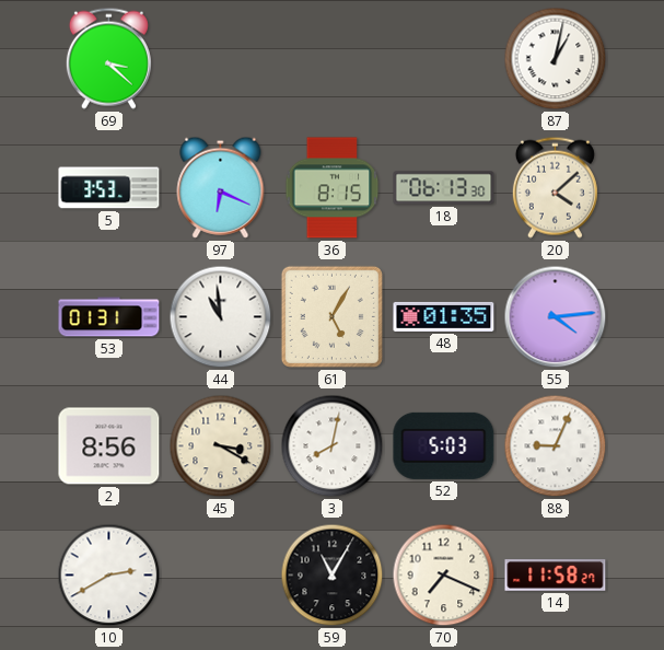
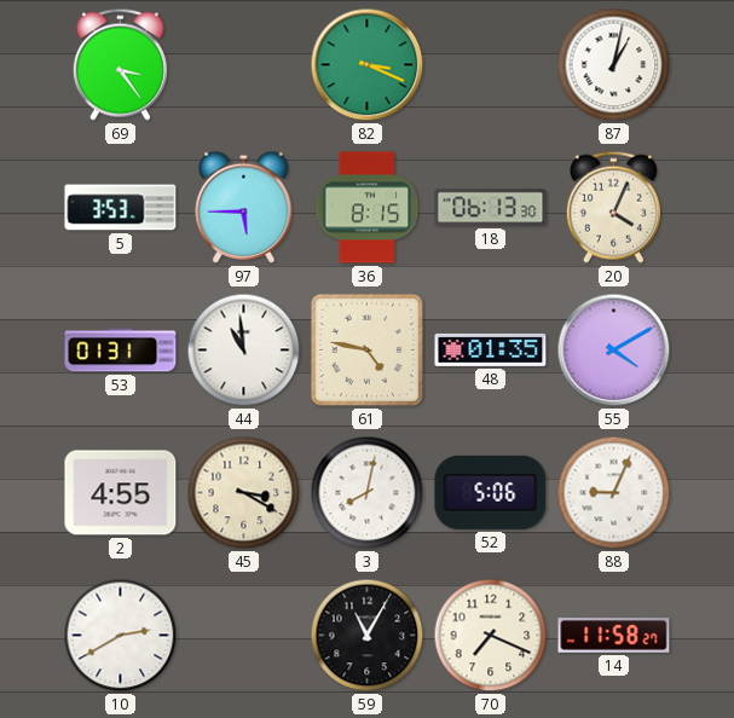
69: 3:22 -> 3:24
82: none -> 3:19
97: 6:19 -> 5:45
20: 4:08 -> 4:04
61: 5:05 -> 4:47
55: 4:14 -> 4:10
2: 8:56 -> 4:55
52: 5:03 -> 5:06
